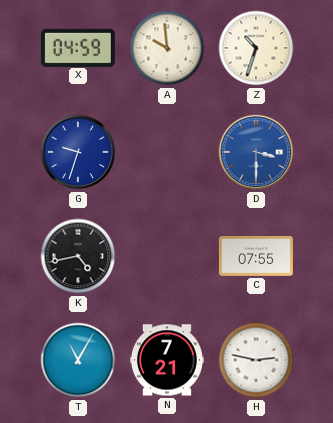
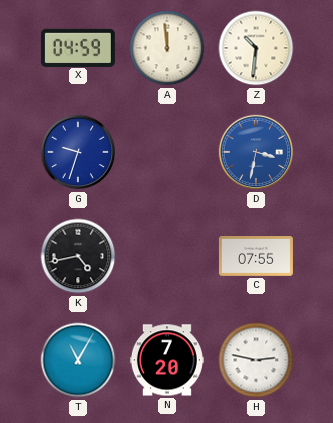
A: 9:59 -> 11:59
Z: 10:33 -> 10:31
D: 3:30 -> 3:32
N: 7:21 -> 7:20
